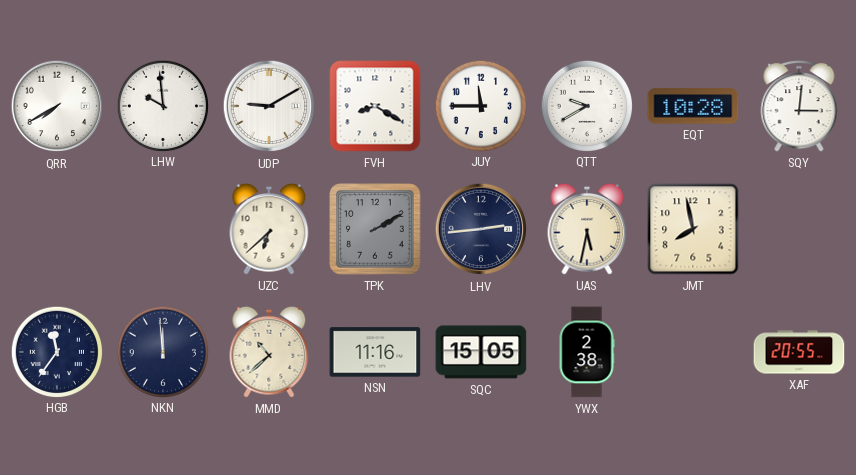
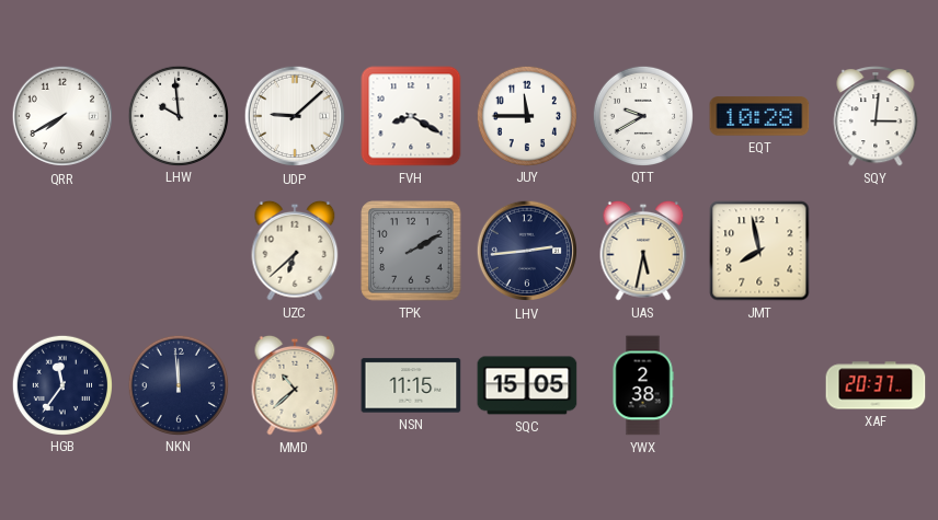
UDP: 9:10 -> 9:08
NSN: 11:16 -> 11:15
XAF: 20:55 -> 20:37
